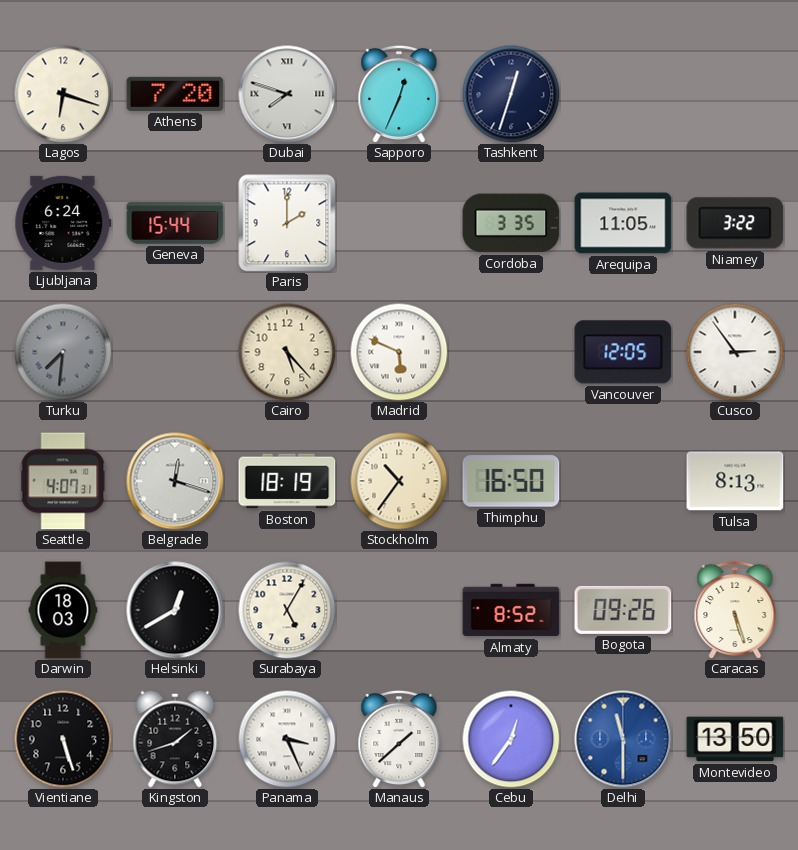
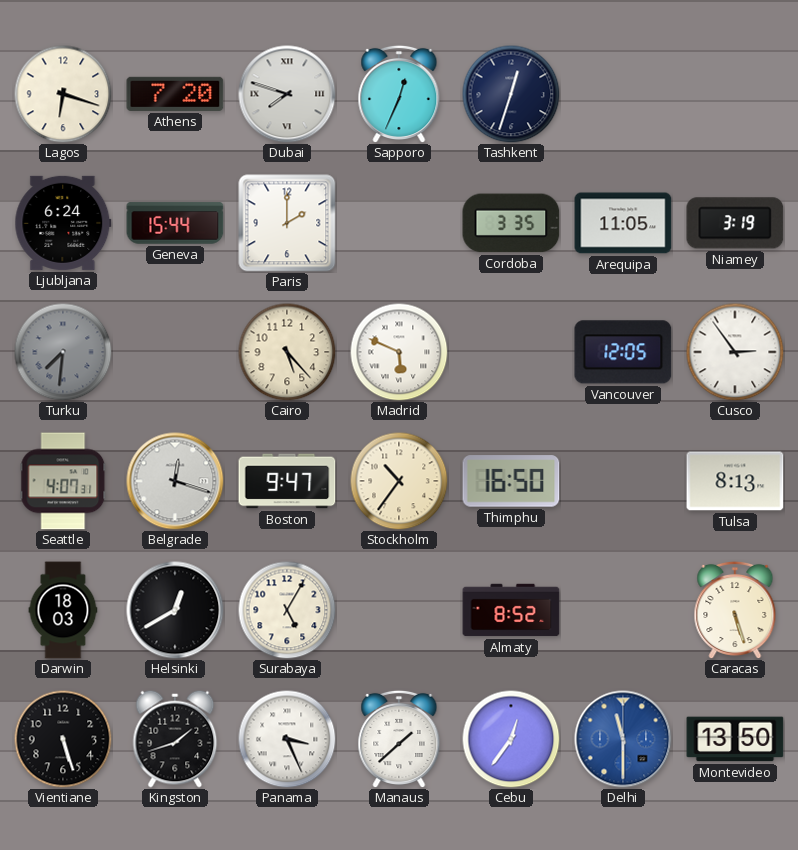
Niamey: 3:22 -> 3:19
Boston: 18:19 -> 9:47
Bogota: 09:26 -> none
